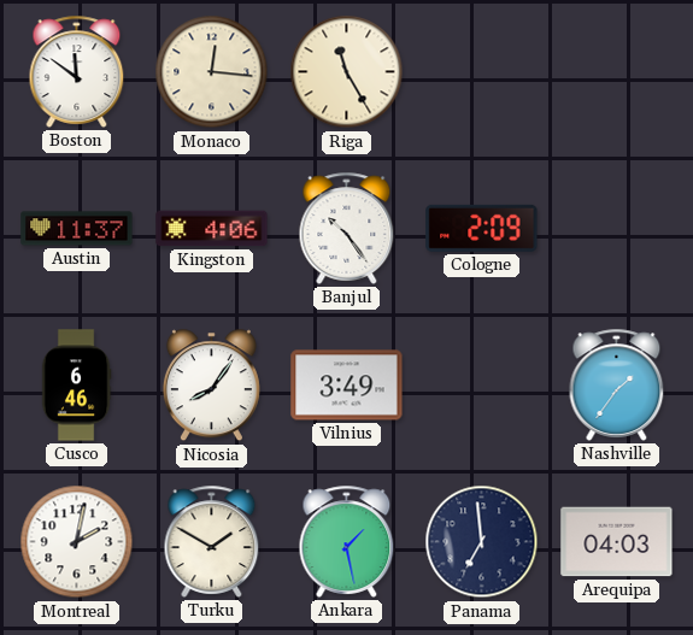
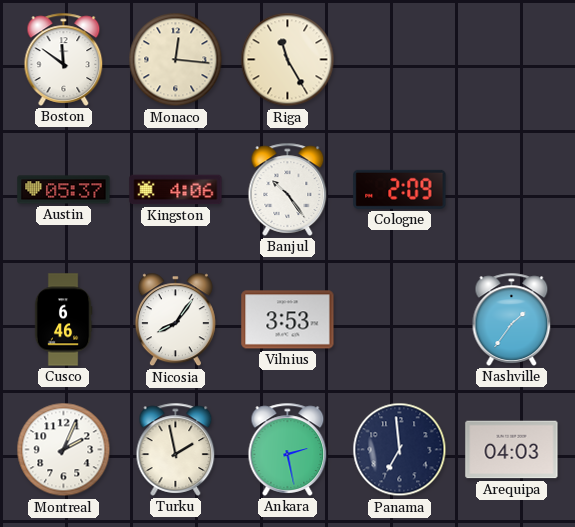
Austin: 11:37 -> 05:37
Vilnius: 3:49 -> 3:53
Montreal: 2:02 -> 2:04
Turku: 1:50 -> 1:58
Ankara: 1:28 -> 2:28
